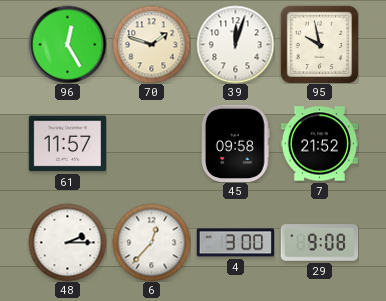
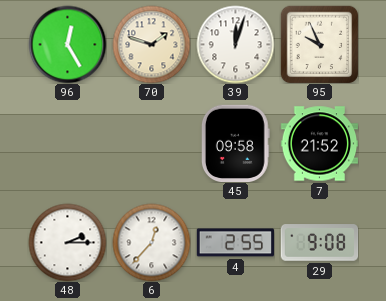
95: 9:58 -> 9:56
61: 11:57 -> none
4: 3:00 -> 2:55
